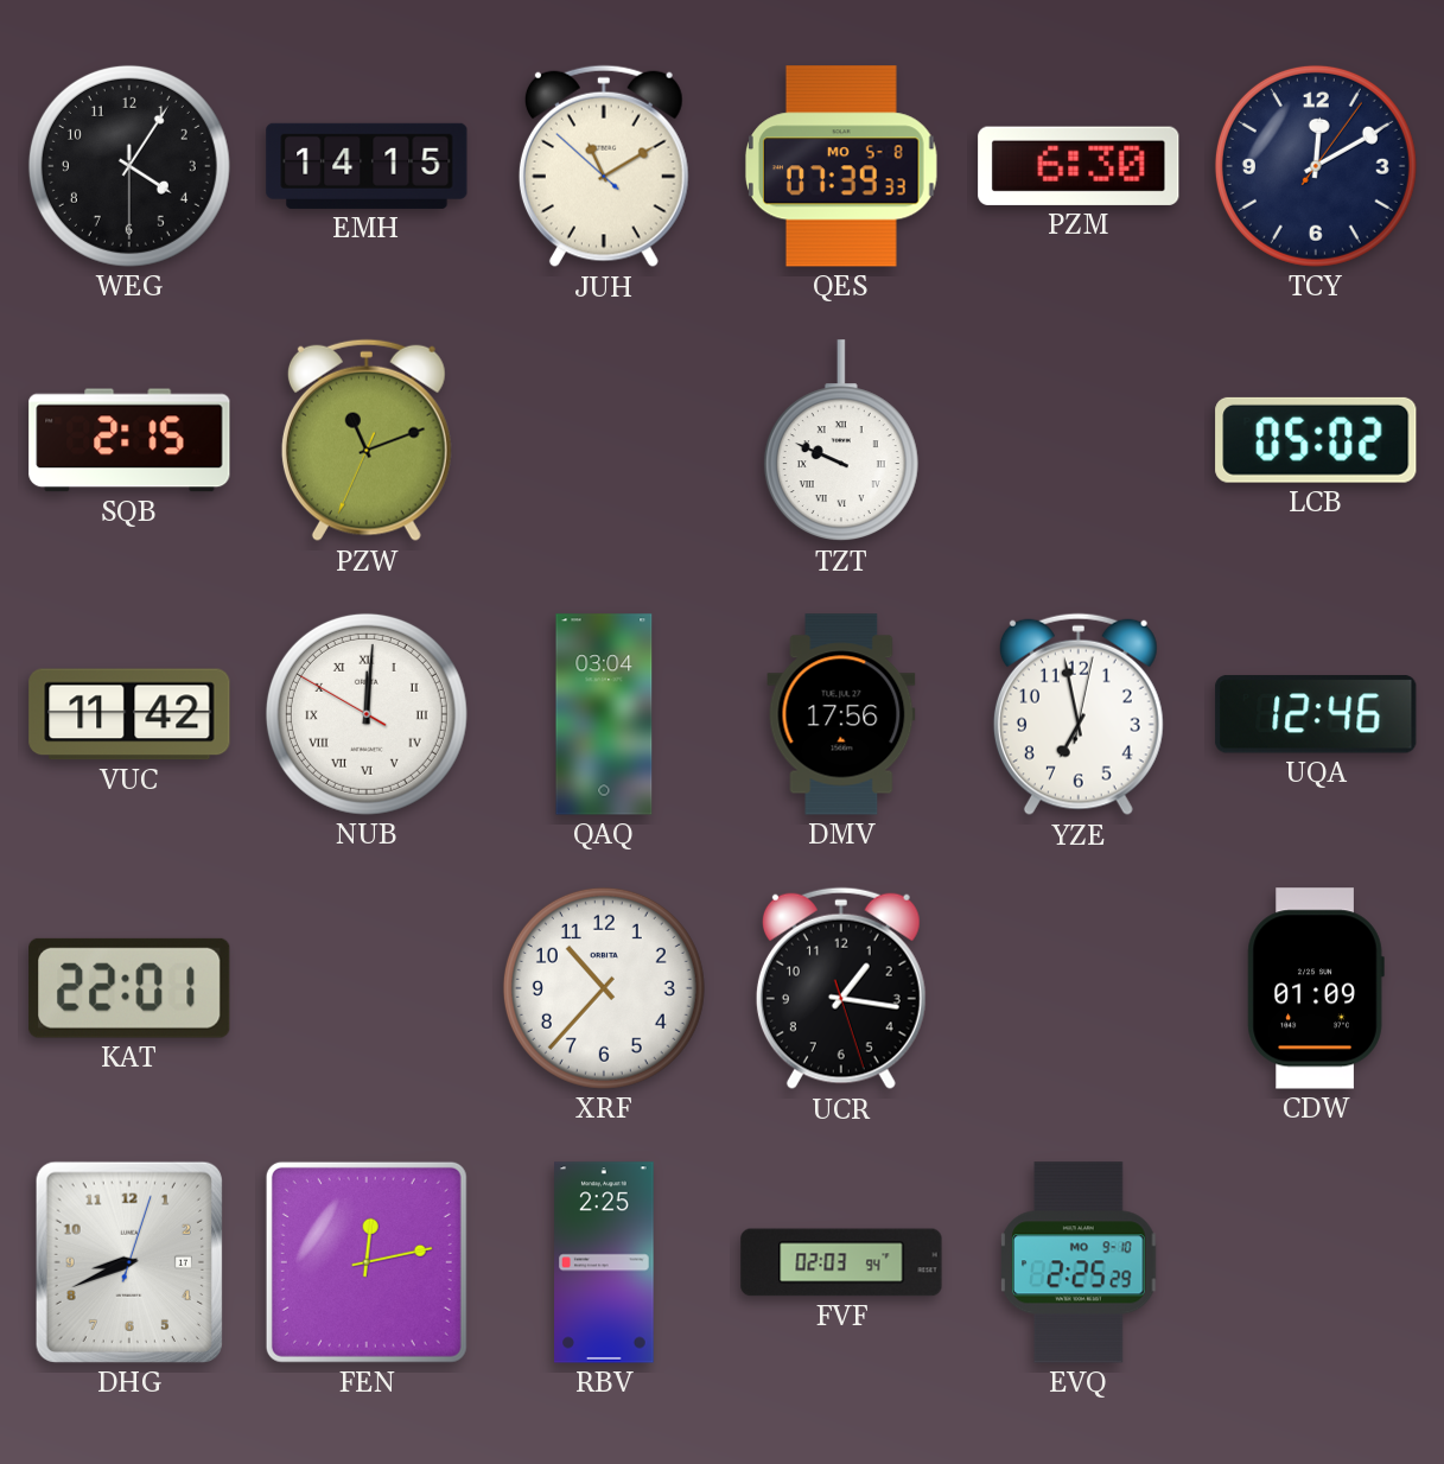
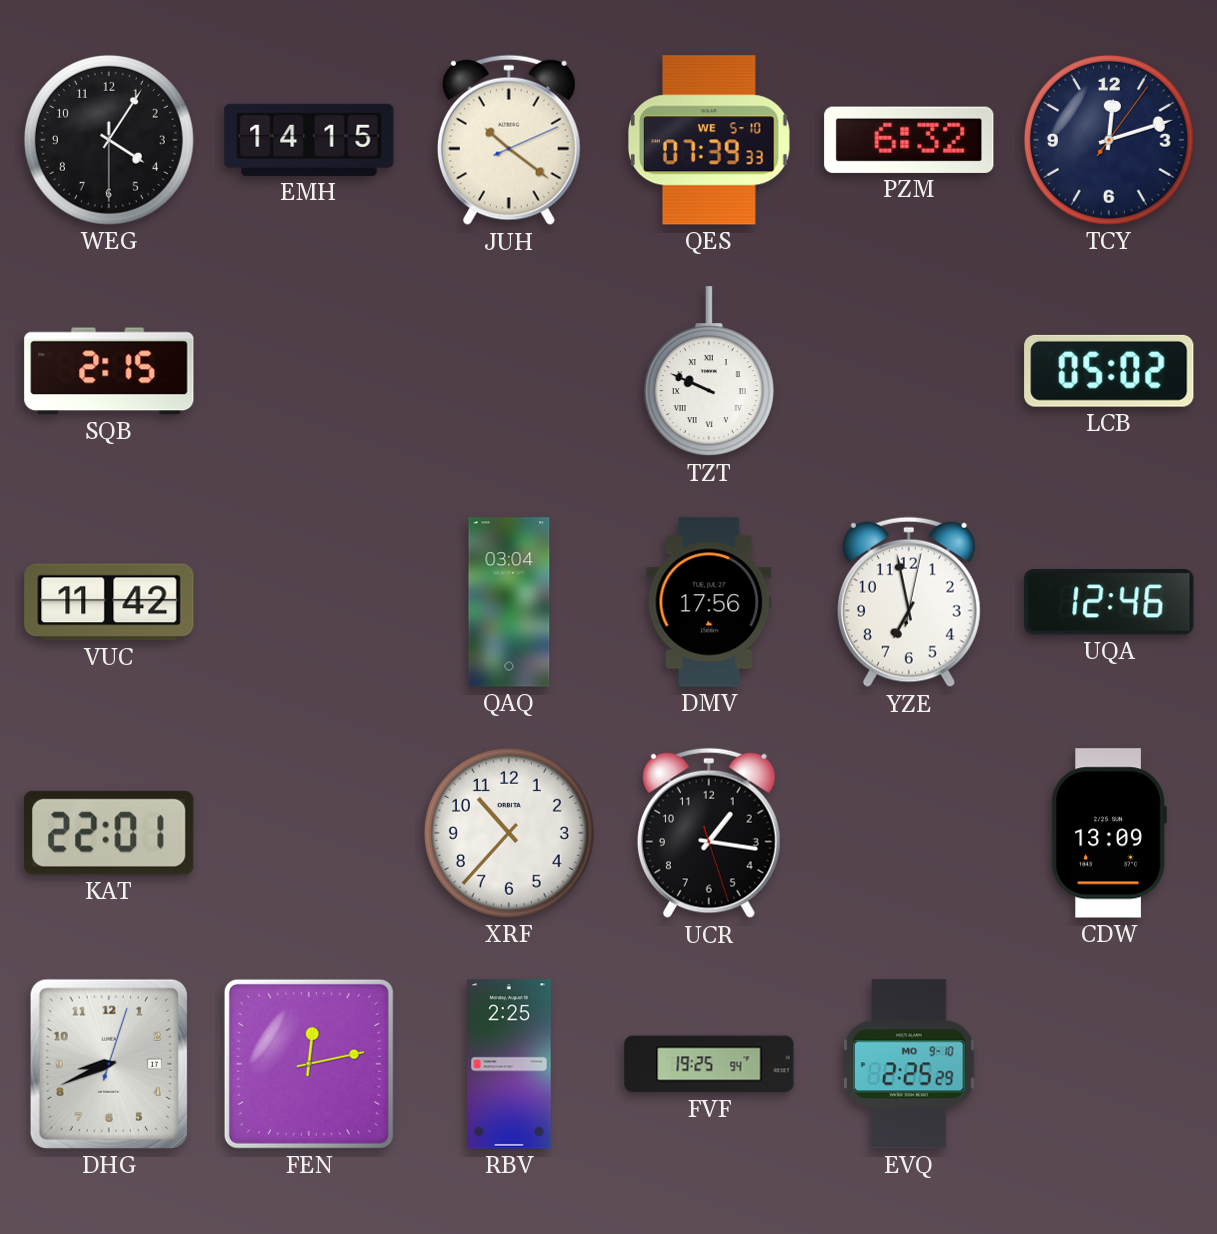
JUH: 11:09 -> 10:21
QES date: MO 5-8 -> WE 5-10
PZM: 6:30 -> 6:32
TCY: 12:10 -> 12:12
PZW: 11:11 -> none
NUB: 12:00 -> none
CDW: 01:09 -> 13:09
FVF: 02:03 -> 19:25
